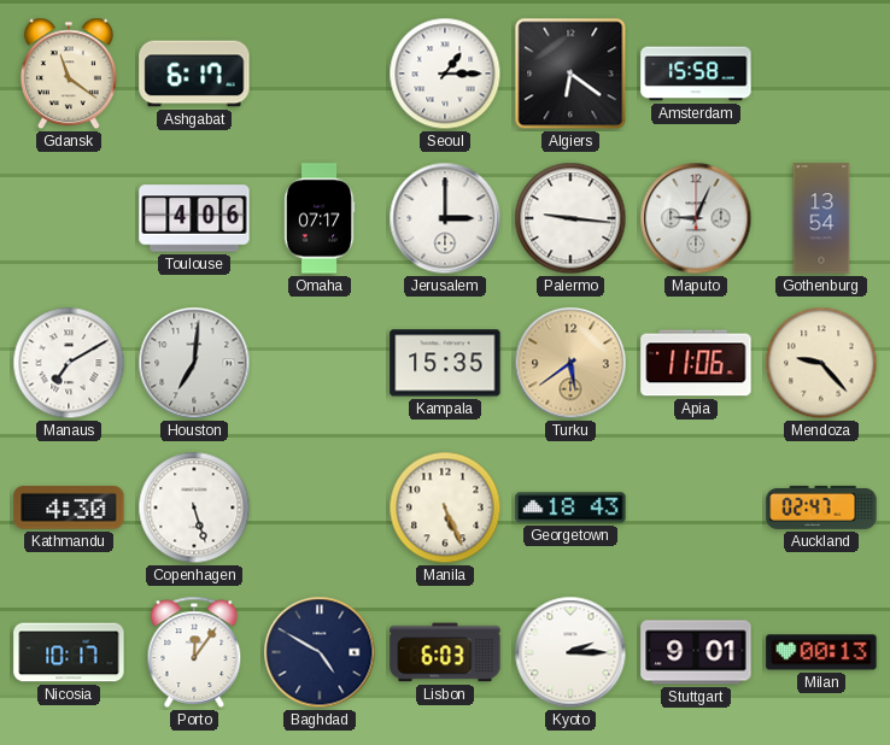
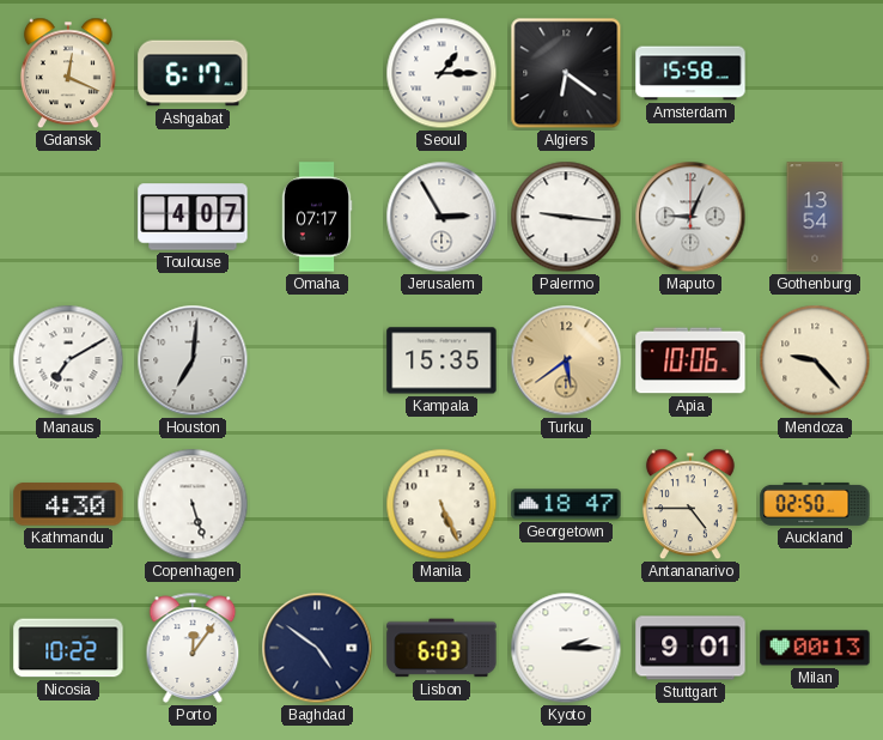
Gdansk: 11:21 -> 12:19
Toulouse: 4:06 -> 4:07
Jerusalem: 3:00 -> 2:55
Apia: 11:06 -> 10:06
Georgetown: 18:43 -> 18:47
Antananarivo: none -> 4:45
Auckland: 02:47 -> 02:50
Nicosia: 10:17 -> 10:22
Baghdad: 4:50 -> 4:51
